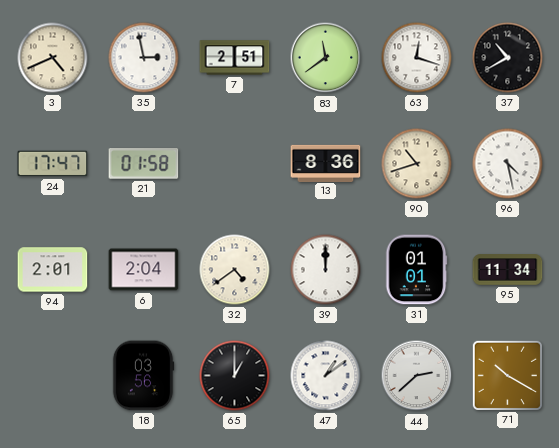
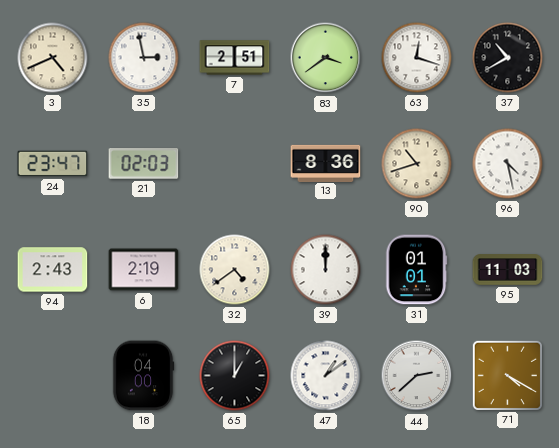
83: 11:39 -> 3:39
24: 17:47 -> 23:47
21: 01:58 -> 02:03
94: 2:01 -> 2:43
6: 2:04 -> 2:19
95: 11:34 -> 11:03
18: 03:56 -> 04:00
71: 10:20 -> 4:20
